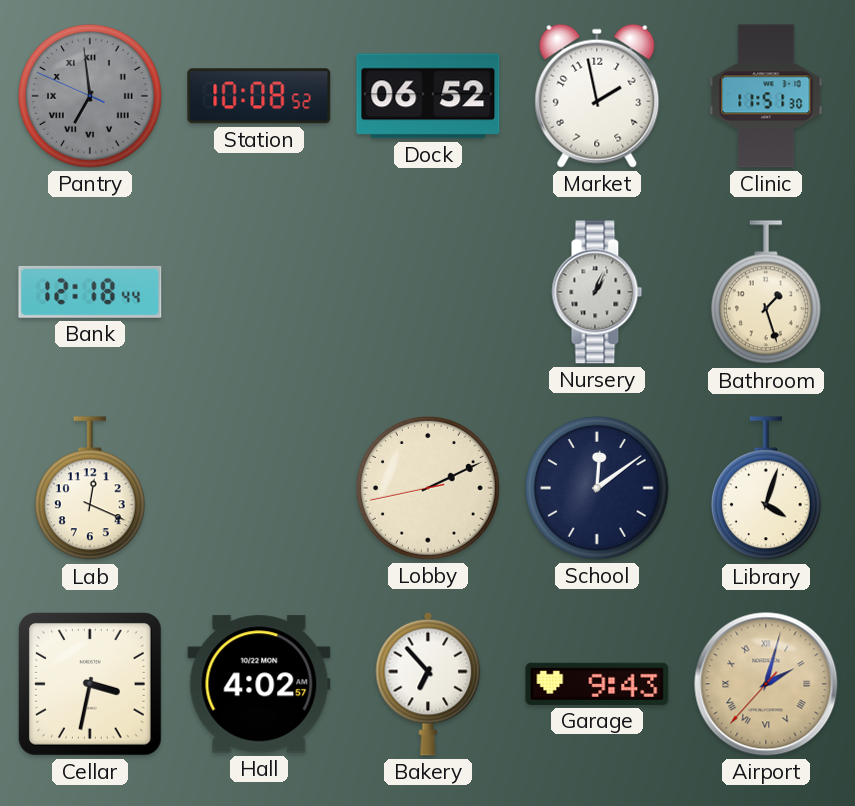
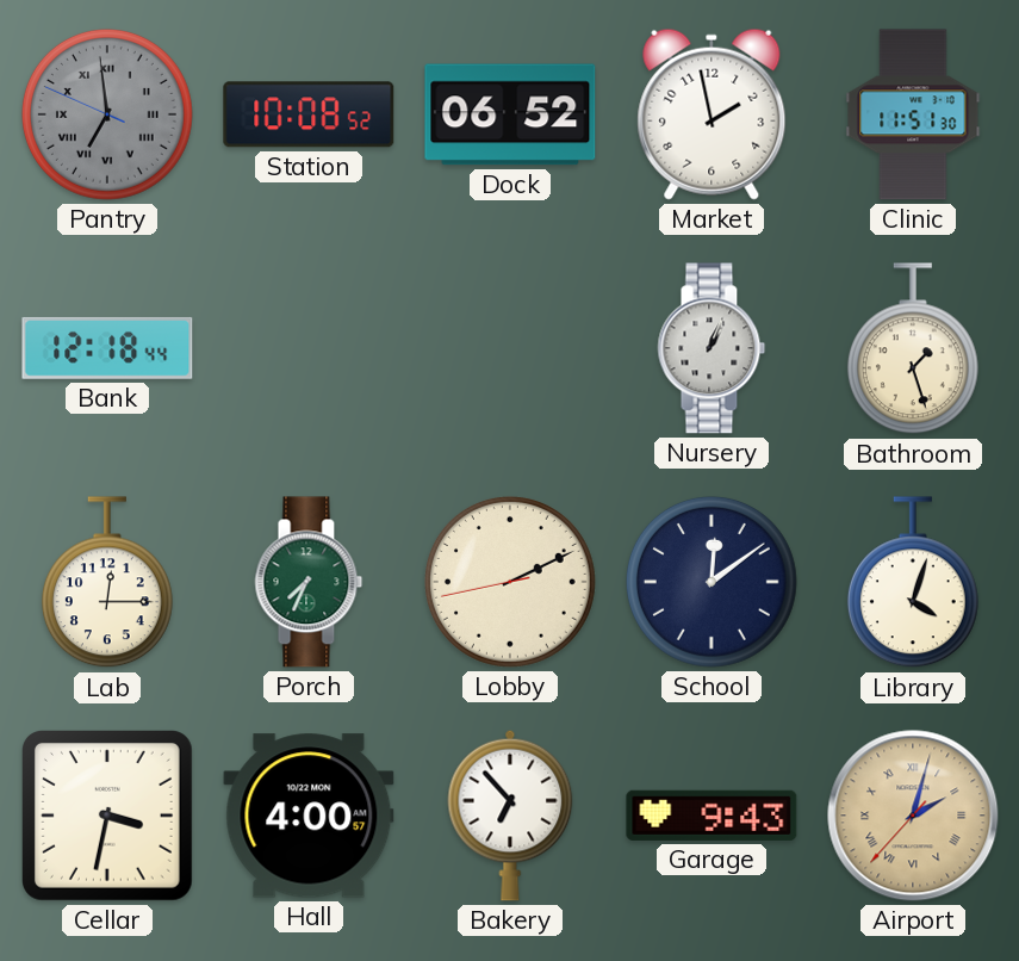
Lab: 12:19 -> 12:15
Porch: none -> 7:34
Hall: 4:02 -> 4:00
